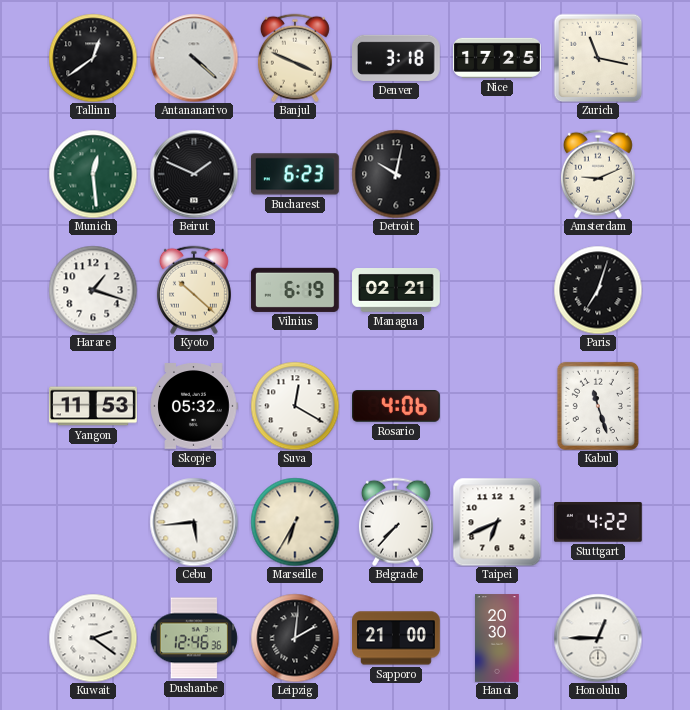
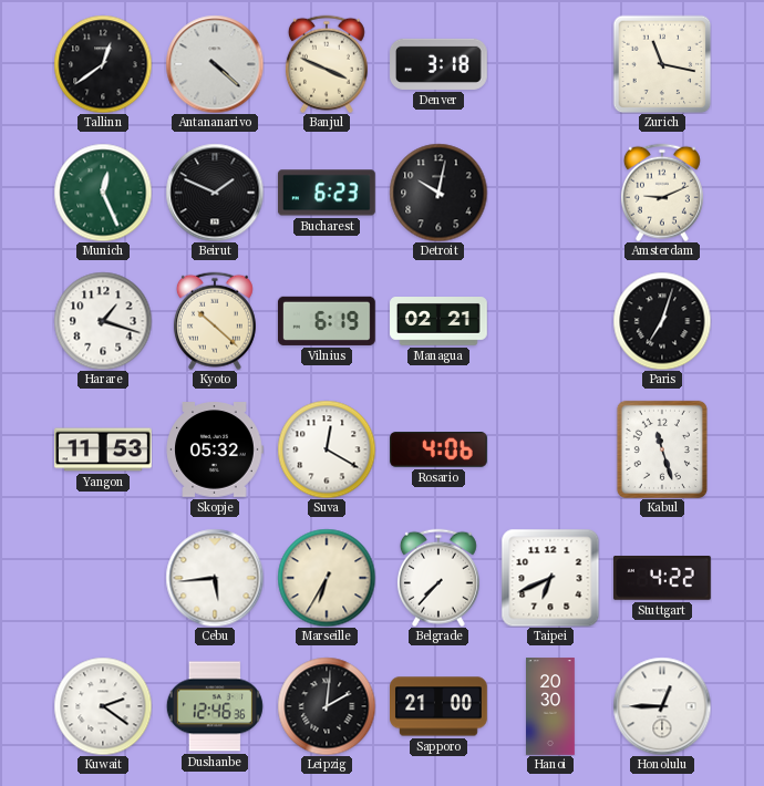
Nice: 17:25 -> none
Munich: 12:29 -> 12:26
